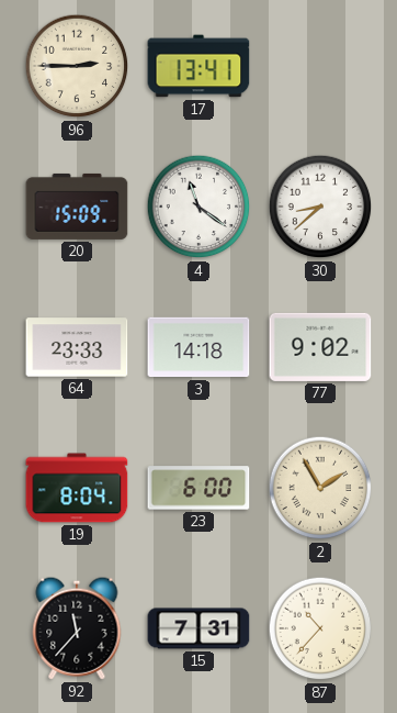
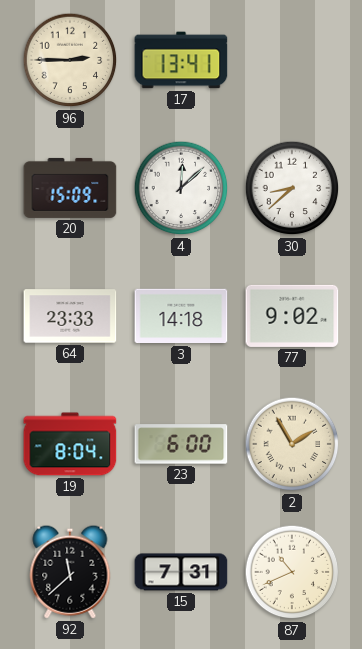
4: 11:21 -> 12:08
92: 11:37 -> 11:38
87: 10:37 -> 10:41
